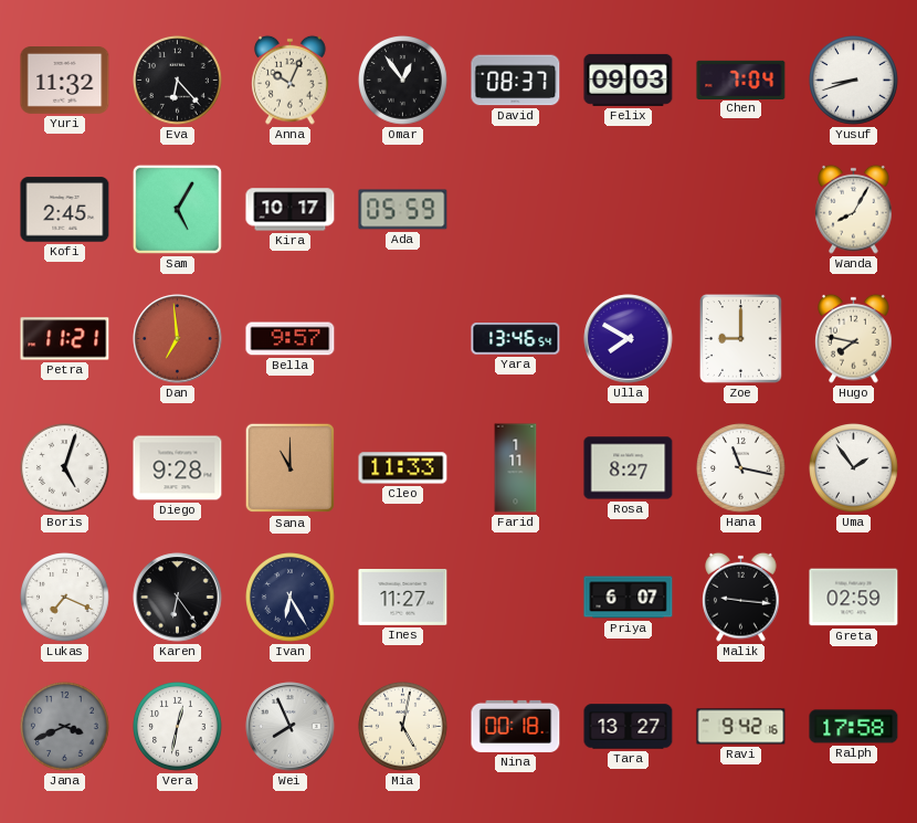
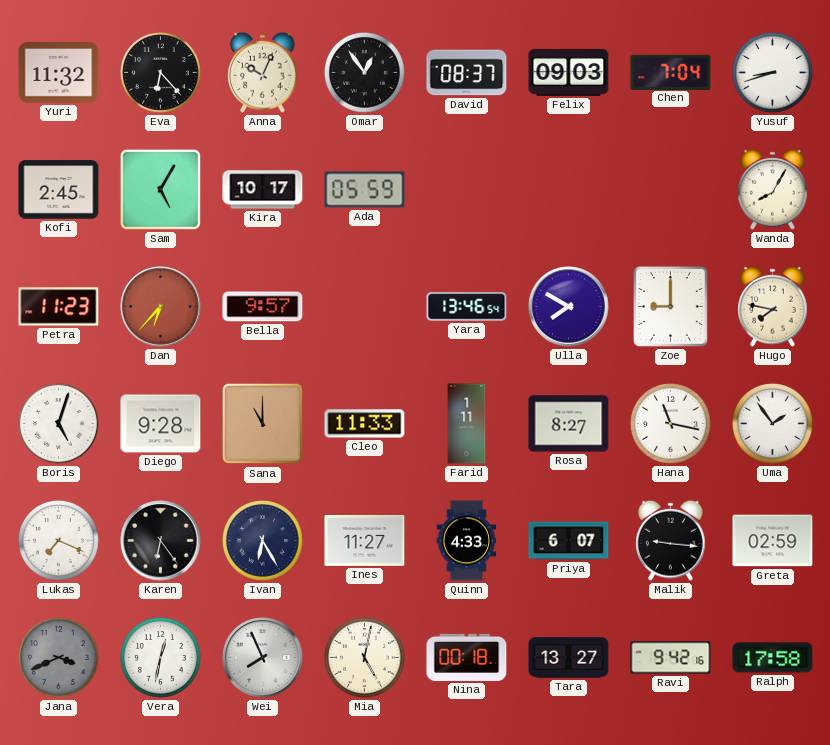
Petra: 11:21 -> 11:23
Dan: 6:59 -> 6:37
Quinn: none -> 4:33
